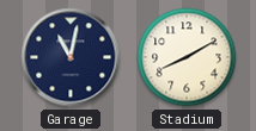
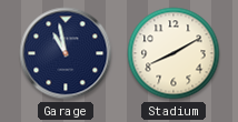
Garage: 11:02 -> 10:58
